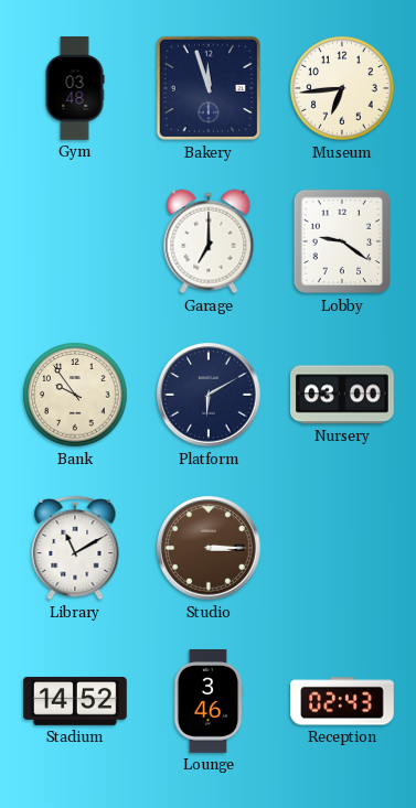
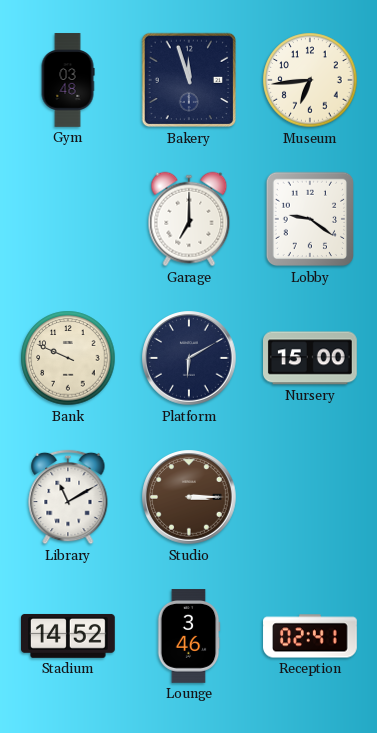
Bank: 9:54 -> 9:49
Nursery: 03:00 -> 15:00
Reception: 02:43 -> 02:41
